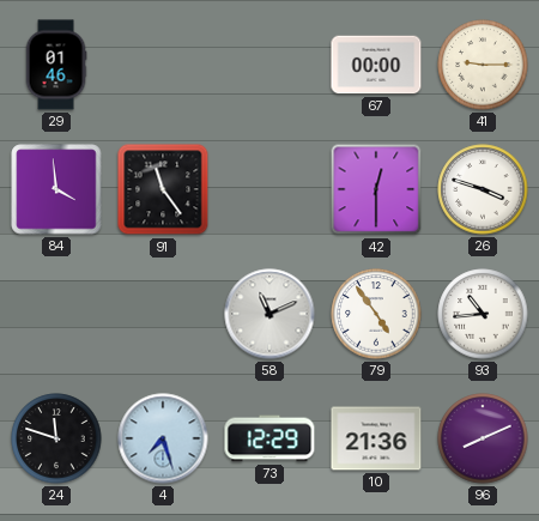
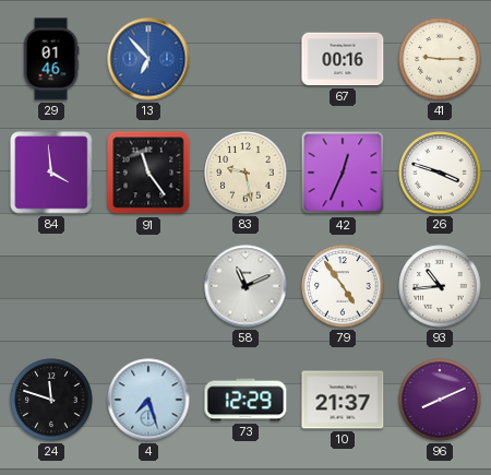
13: none -> 6:53
67: 00:00 -> 00:16
83: none -> 9:28
42: 12:30 -> 12:34
10: 21:36 -> 21:37
